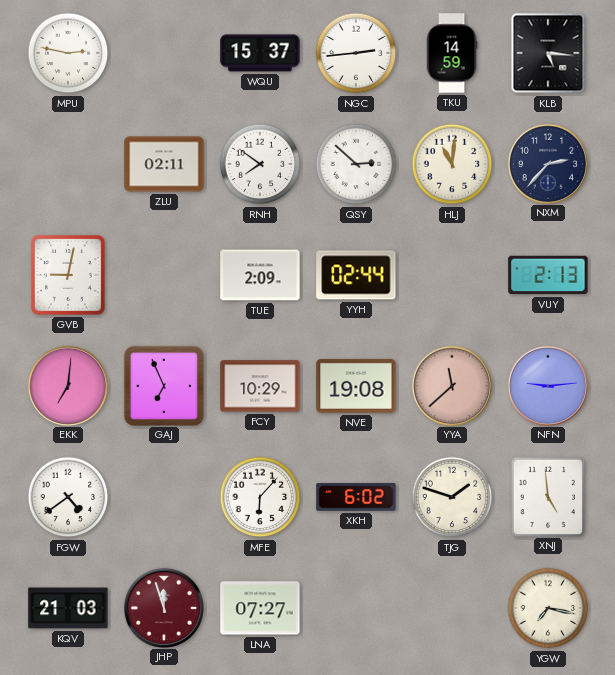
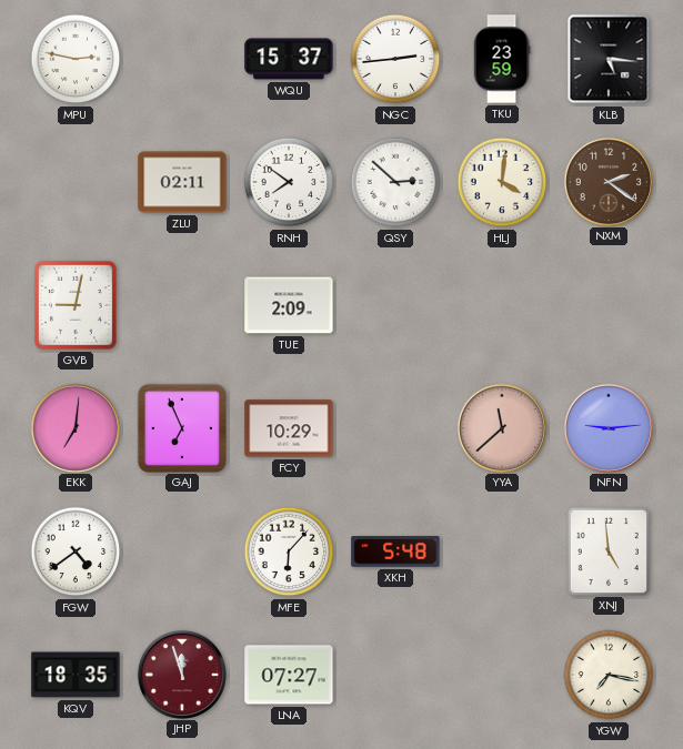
TKU: 14:59 -> 23:59
HLJ: 11:01 -> 4:01
NXM: 2:37 -> 2:21
NXM dial: navy -> brown
YYH: 02:44 -> none
VUY: 2:13 -> none
NVE: 19:08 -> none
XKH: 6:02 -> 5:48
TJG: 1:48 -> none
KQV: 21:03 -> 18:35
